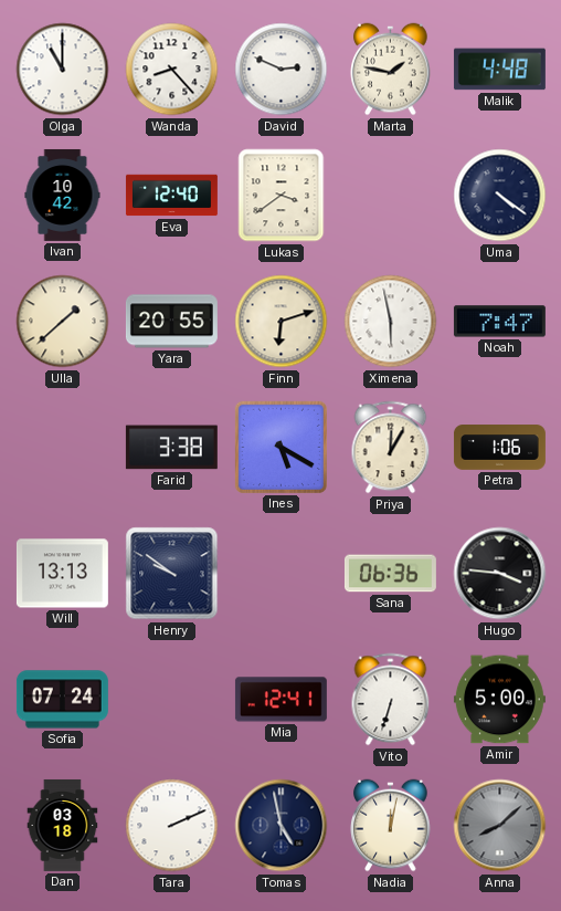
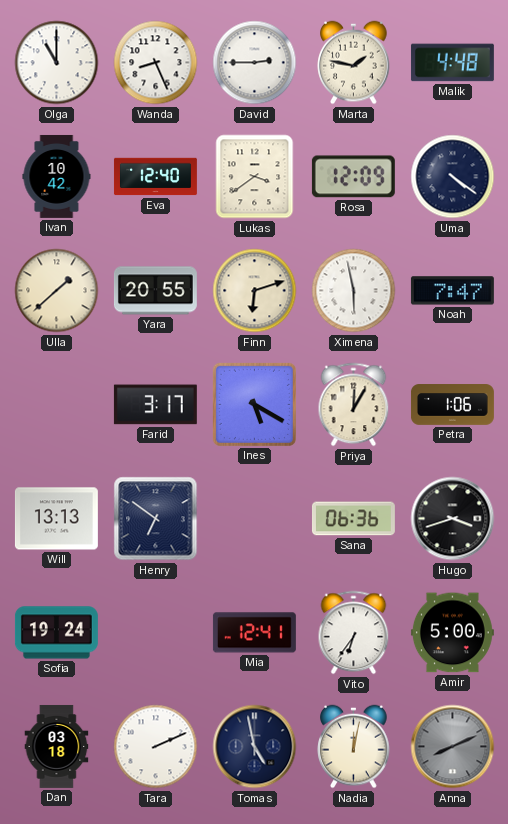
Wanda: 8:23 -> 8:26
David: 2:49 -> 2:45
Rosa: none -> 12:09
Farid: 3:38 -> 3:17
Henry: 9:51 -> 6:51
Hugo: 3:46 -> 3:42
Sofia: 07:24 -> 19:24
Vito: 6:33 -> 6:36
Anna: 8:08 -> 8:11
